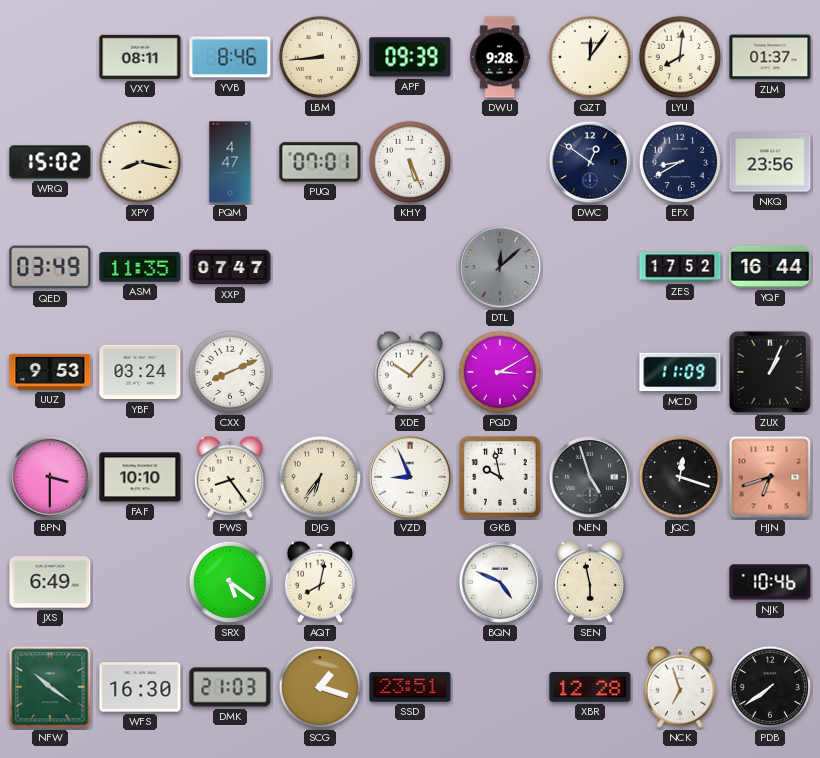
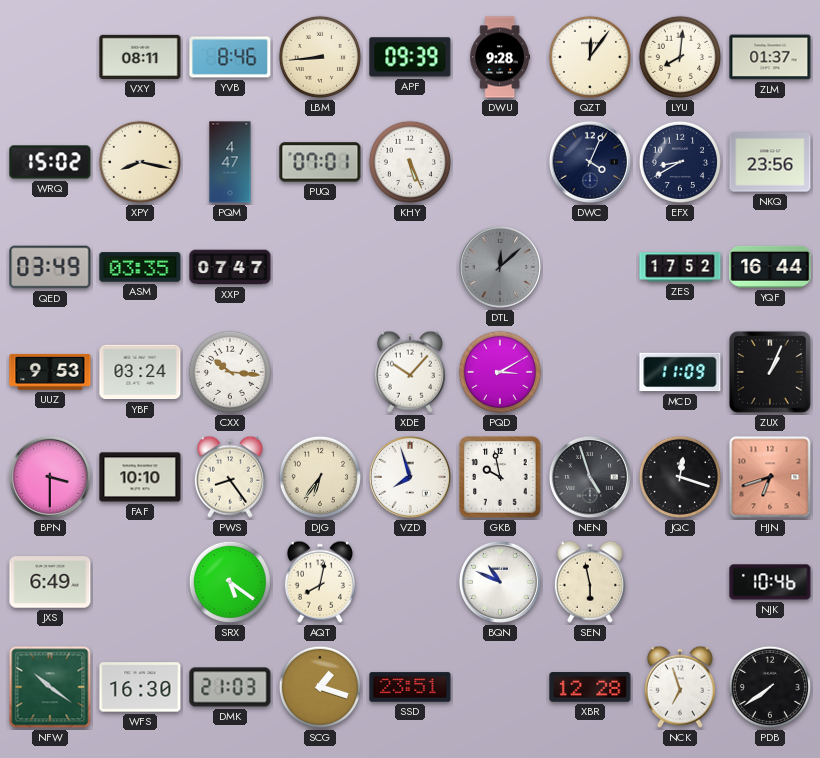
DWC: 12:51 -> 4:04
ASM: 11:35 -> 03:35
CXX: 8:11 -> 10:16
VZD: 8:56 -> 7:57
BQN: 4:49 -> 10:49
